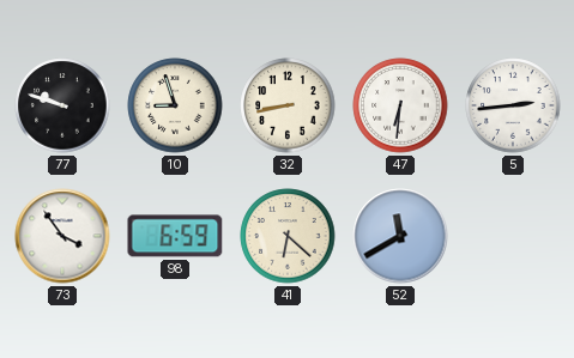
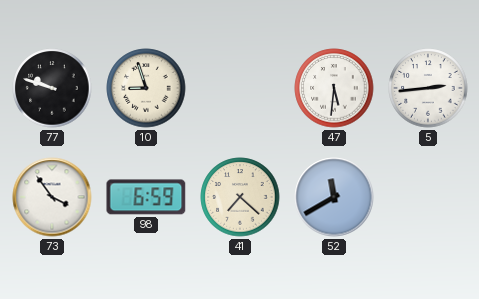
32: 8:43 -> none
47: 6:31 -> 5:31
41: 6:22 -> 7:22
